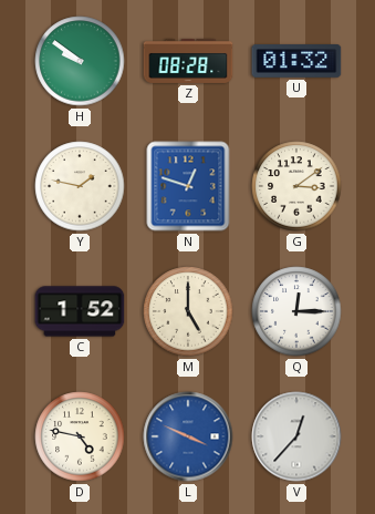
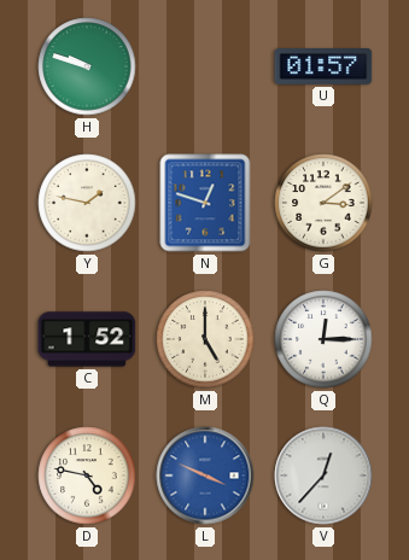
H: 9:51 -> 9:48
Z: 08:28 -> none
U: 01:32 -> 01:57
